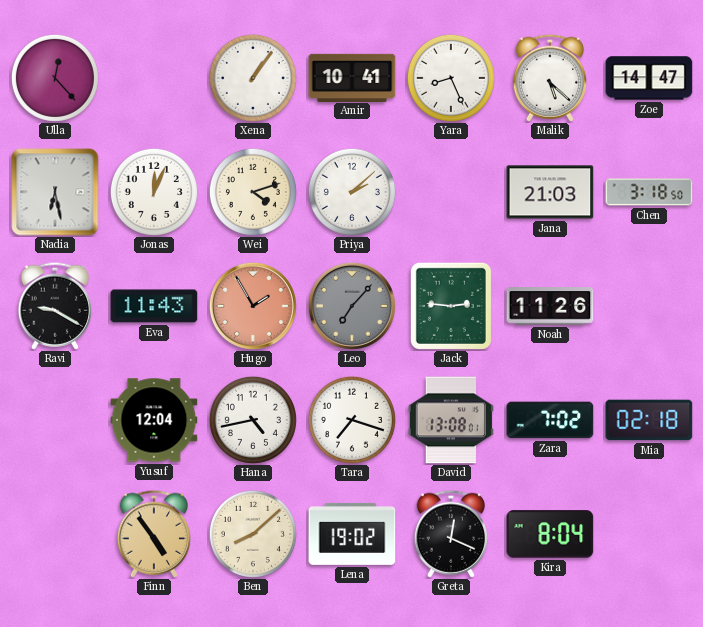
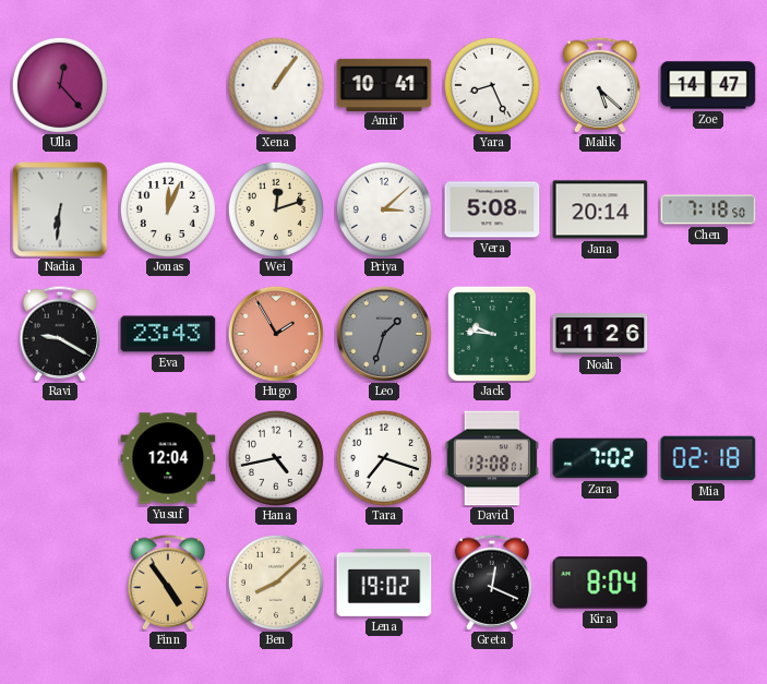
Nadia: 6:28 -> 6:31
Wei: 4:12 -> 12:12
Priya: 2:08 -> 3:08
Vera: none -> 5:08
Jana: 21:03 -> 20:14
Chen: 3:18 -> 7:18
Eva: 11:43 -> 23:43
Leo: 7:07 -> 1:33
Jack: 2:46 -> 9:46
